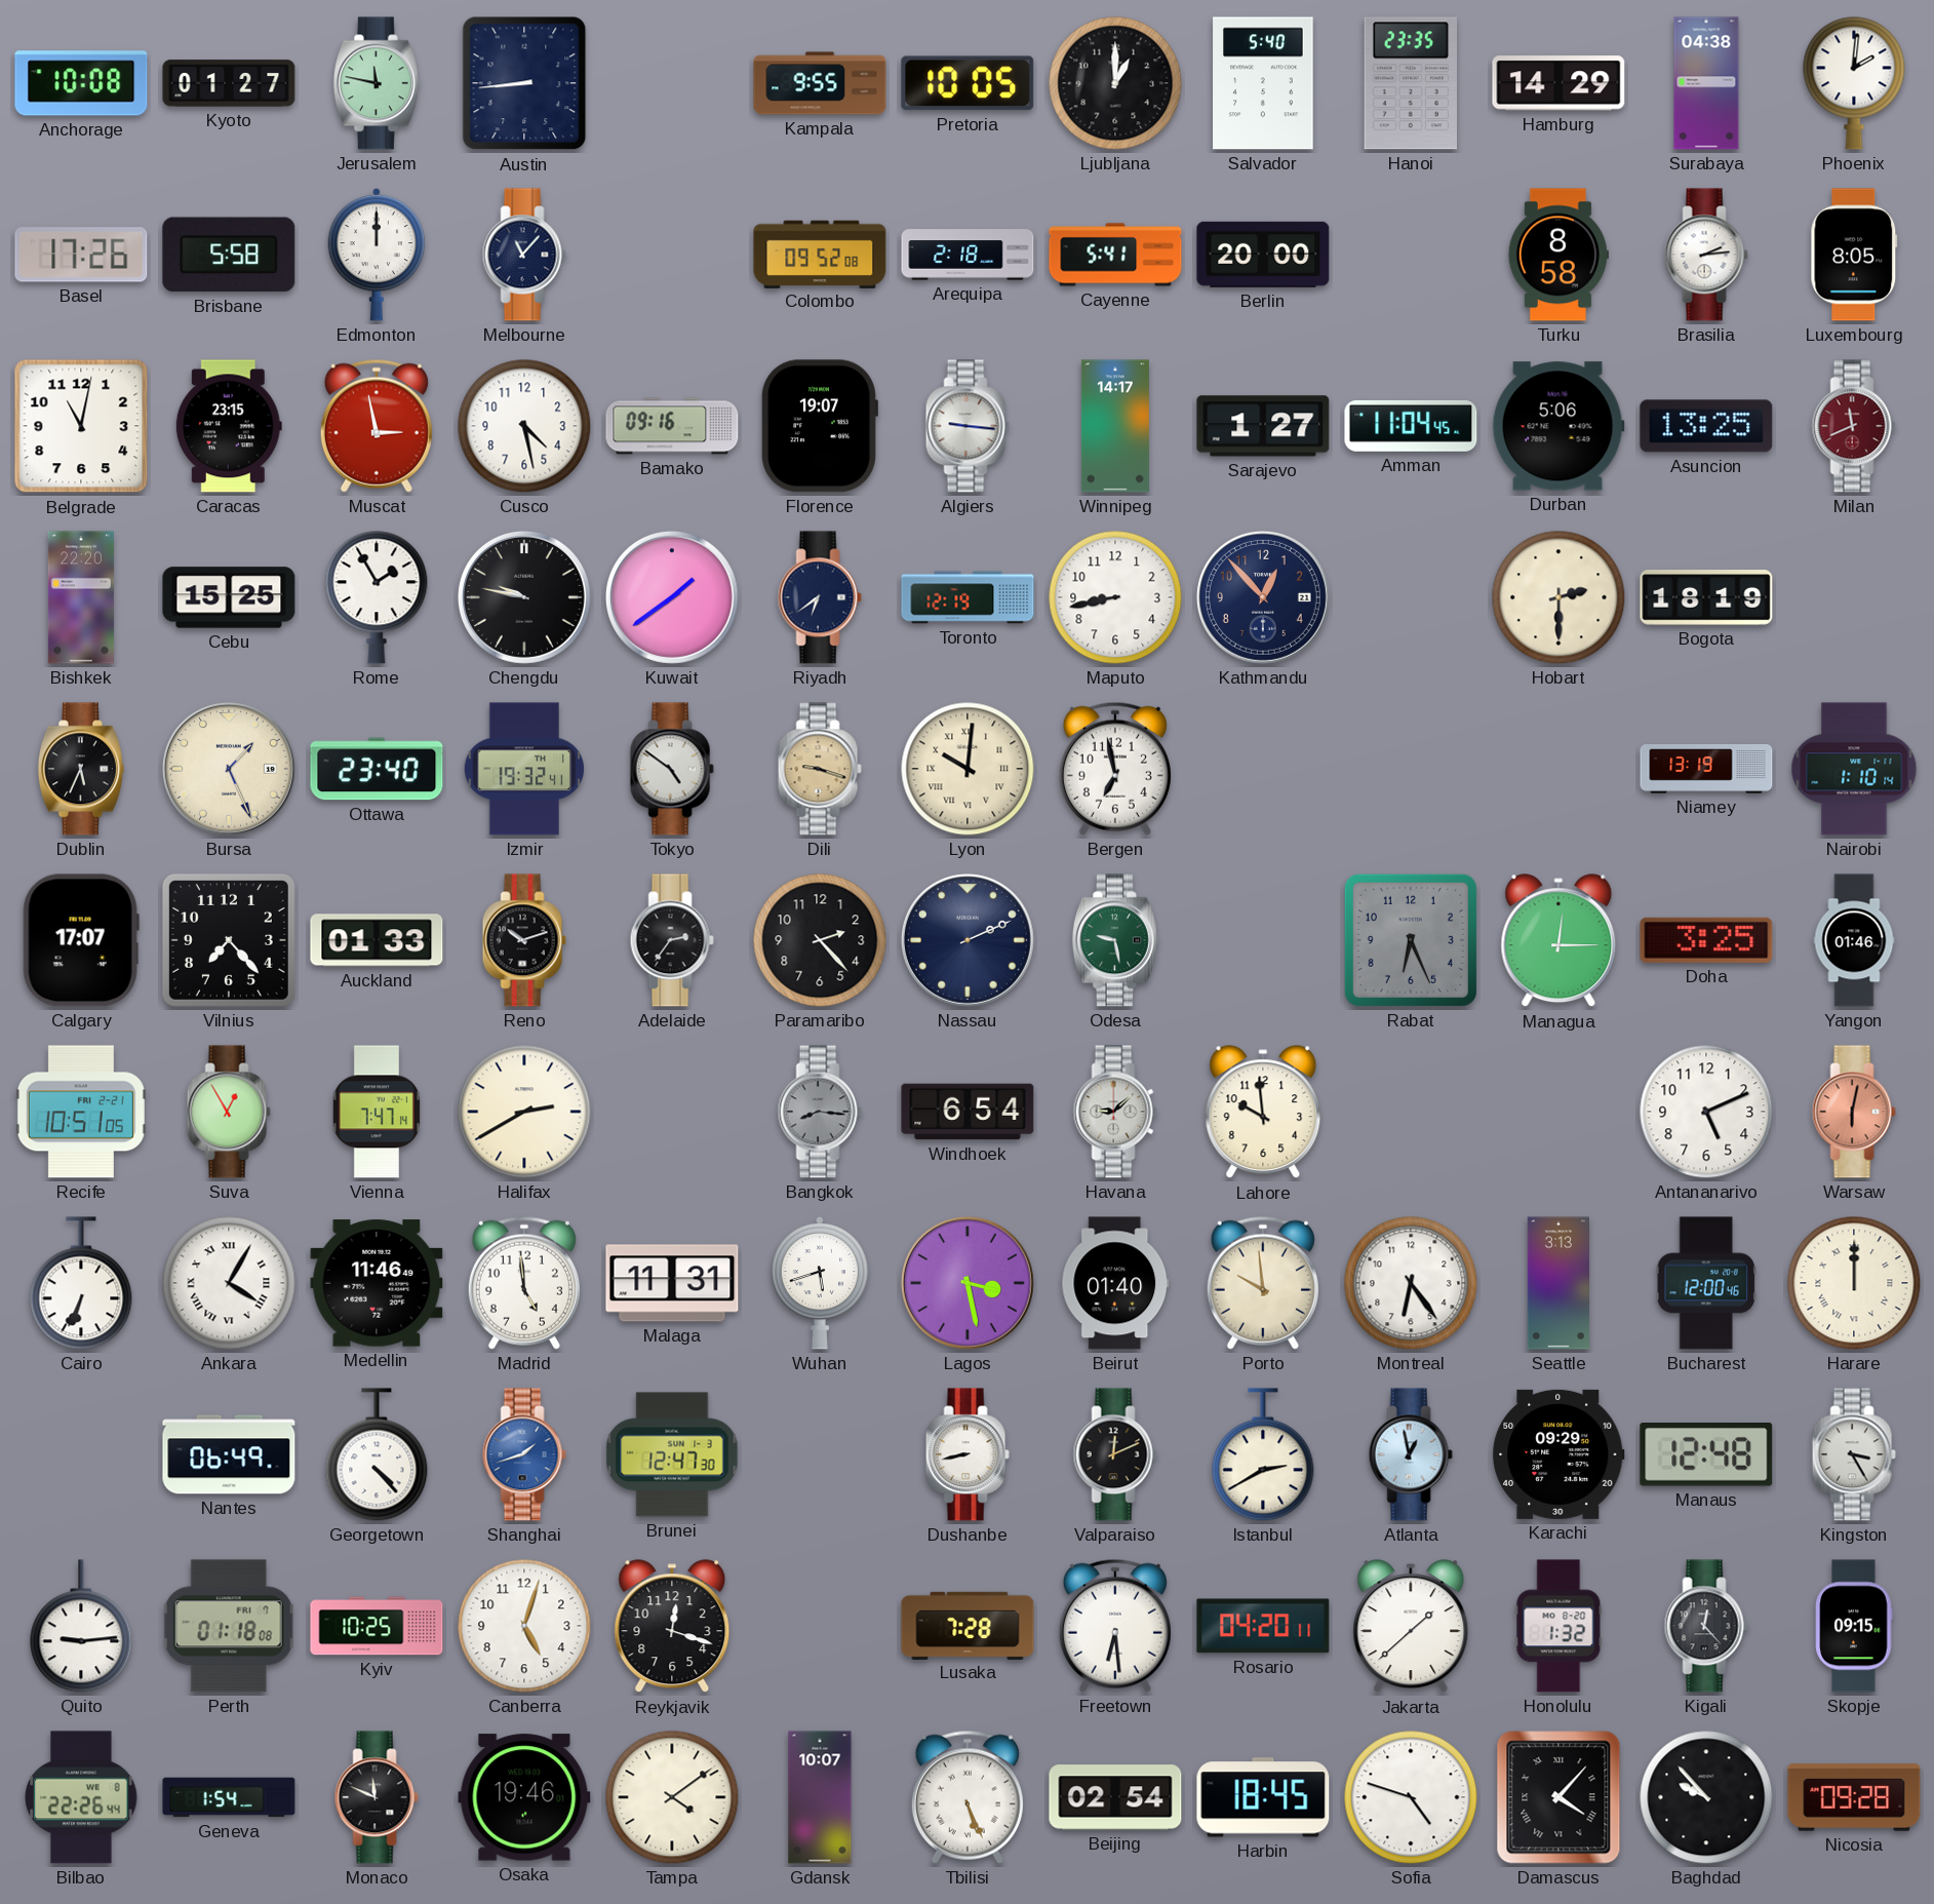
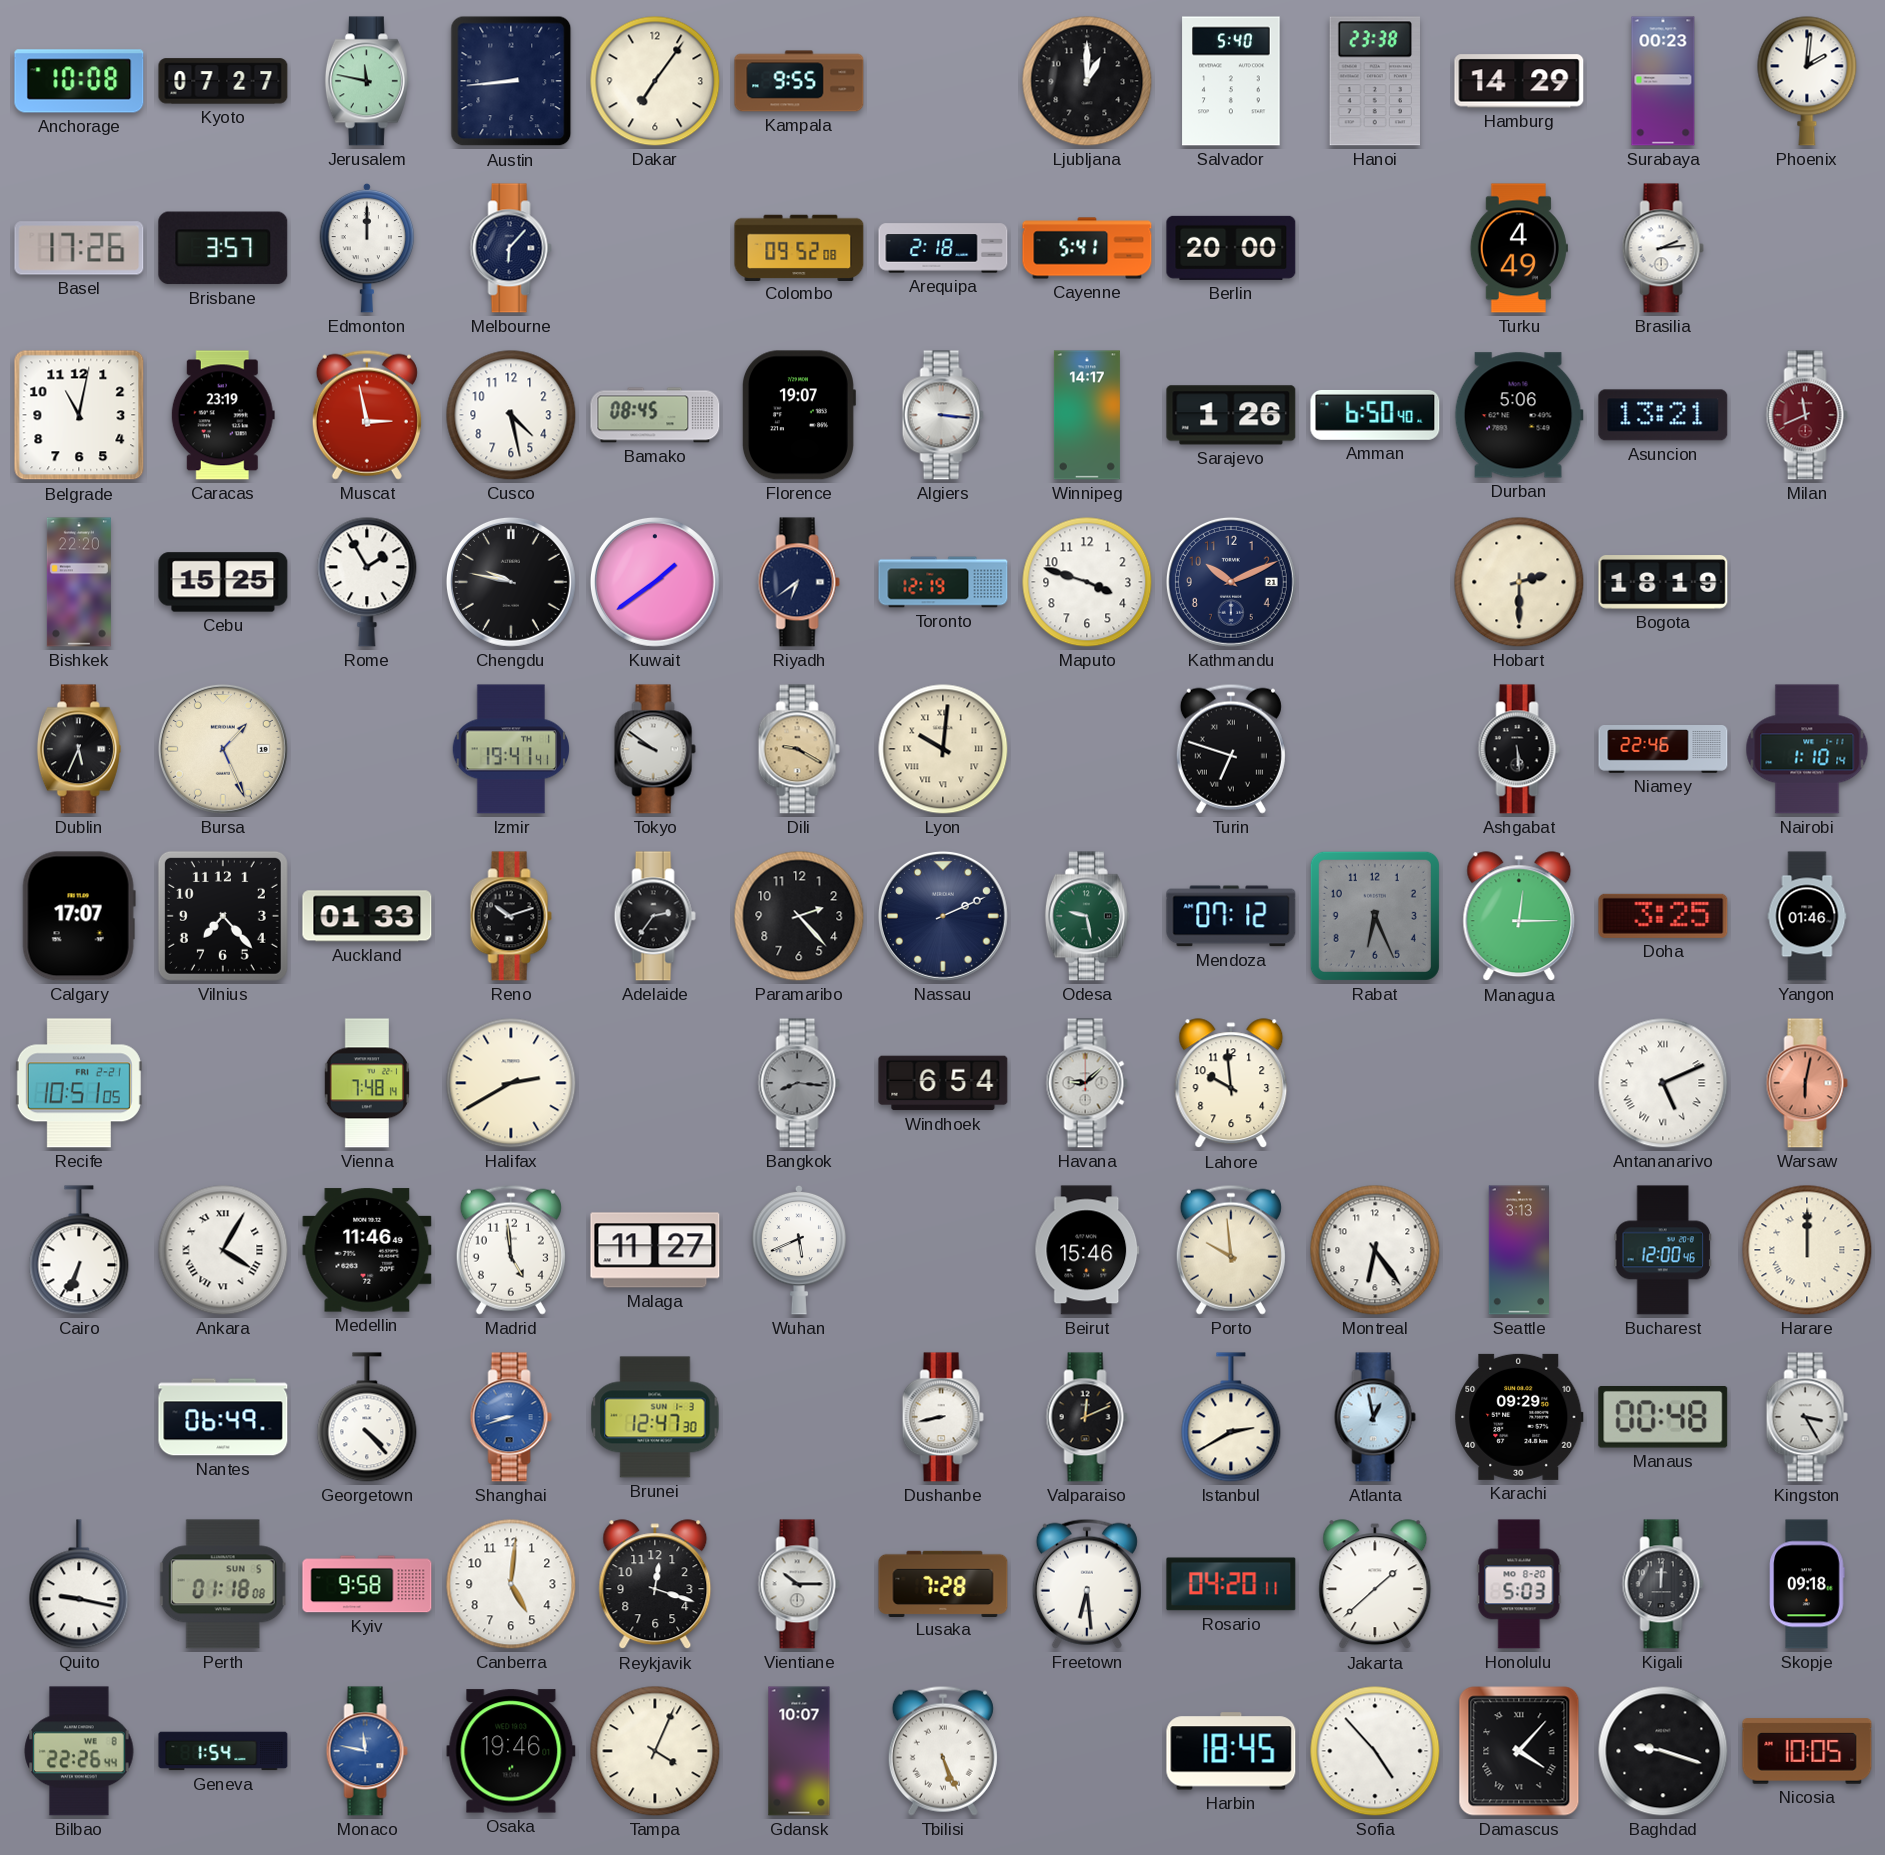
Kyoto: 01:27 -> 07:27
Dakar: none -> 7:06
Pretoria: 10:05 -> none
Hanoi: 23:35 -> 23:38
Surabaya: 04:38 -> 00:23
Brisbane: 5:58 -> 3:57
Melbourne: 11:07 -> 6:07
Turku: 8:58 -> 4:49
Luxembourg: 8:05 -> none
Caracas: 23:15 -> 23:19
Bamako: 09:16 -> 08:45
Algiers: 9:16 -> 3:16
Sarajevo: 1:27 -> 1:26
Amman: 11:04 -> 6:50
Asuncion: 13:25 -> 13:21
Maputo: 8:43 -> 3:48
Kathmandu: 12:53 -> 10:11
Ottawa: 23:40 -> none
Izmir: 19:32 -> 19:41
Tokyo: 4:51 -> 9:51
Dili: 9:18 -> 9:20
Bergen: 6:58 -> none
Turin: none -> 6:48
Ashgabat: none -> 5:29
Niamey: 13:19 -> 22:46
Mendoza: none -> 07:12
Suva: 12:55 -> none
Vienna: 7:47 -> 7:48
Antananarivo numerals: Arabic -> Roman
Malaga: 11:31 -> 11:27
Wuhan: 5:42 -> 5:41
Lagos: 3:28 -> none
Beirut: 01:40 -> 15:46
Shanghai: 1:42 -> 8:42
Manaus: 12:48 -> 00:48
Quito: 9:14 -> 9:17
Perth date: FRI 7 -> SUN 5
Kyiv: 10:25 -> 9:58
Canberra: 5:03 -> 5:01
Vientiane: none -> 10:15
Honolulu: 1:32 -> 5:03
Kigali: 12:23 -> 12:01
Skopje: 09:15 -> 09:18
Monaco: 11:49 -> 11:47
Monaco dial: black -> blue
Tampa: 4:09 -> 4:04
Beijing: 02:54 -> none
Sofia: 4:48 -> 4:53
Baghdad: 9:53 -> 9:18
Nicosia: 09:28 -> 10:05
